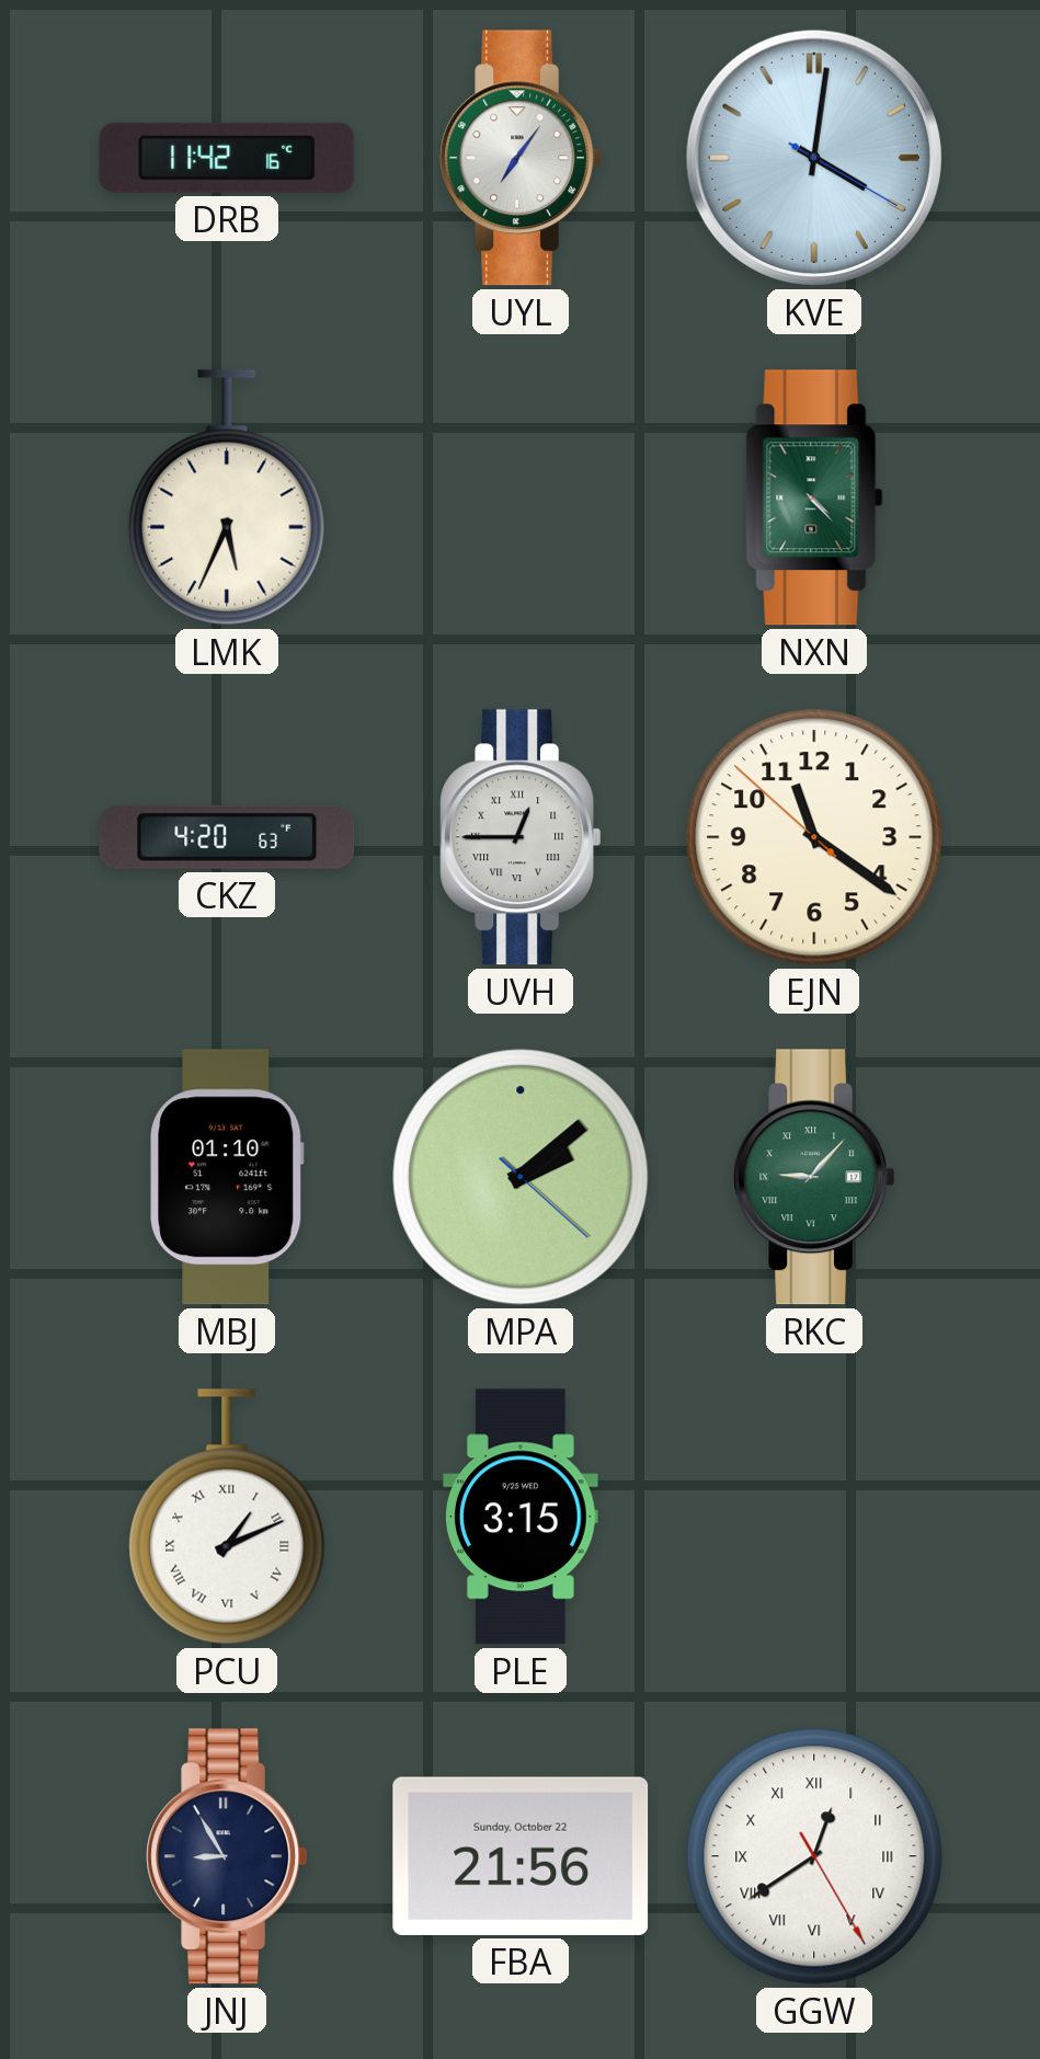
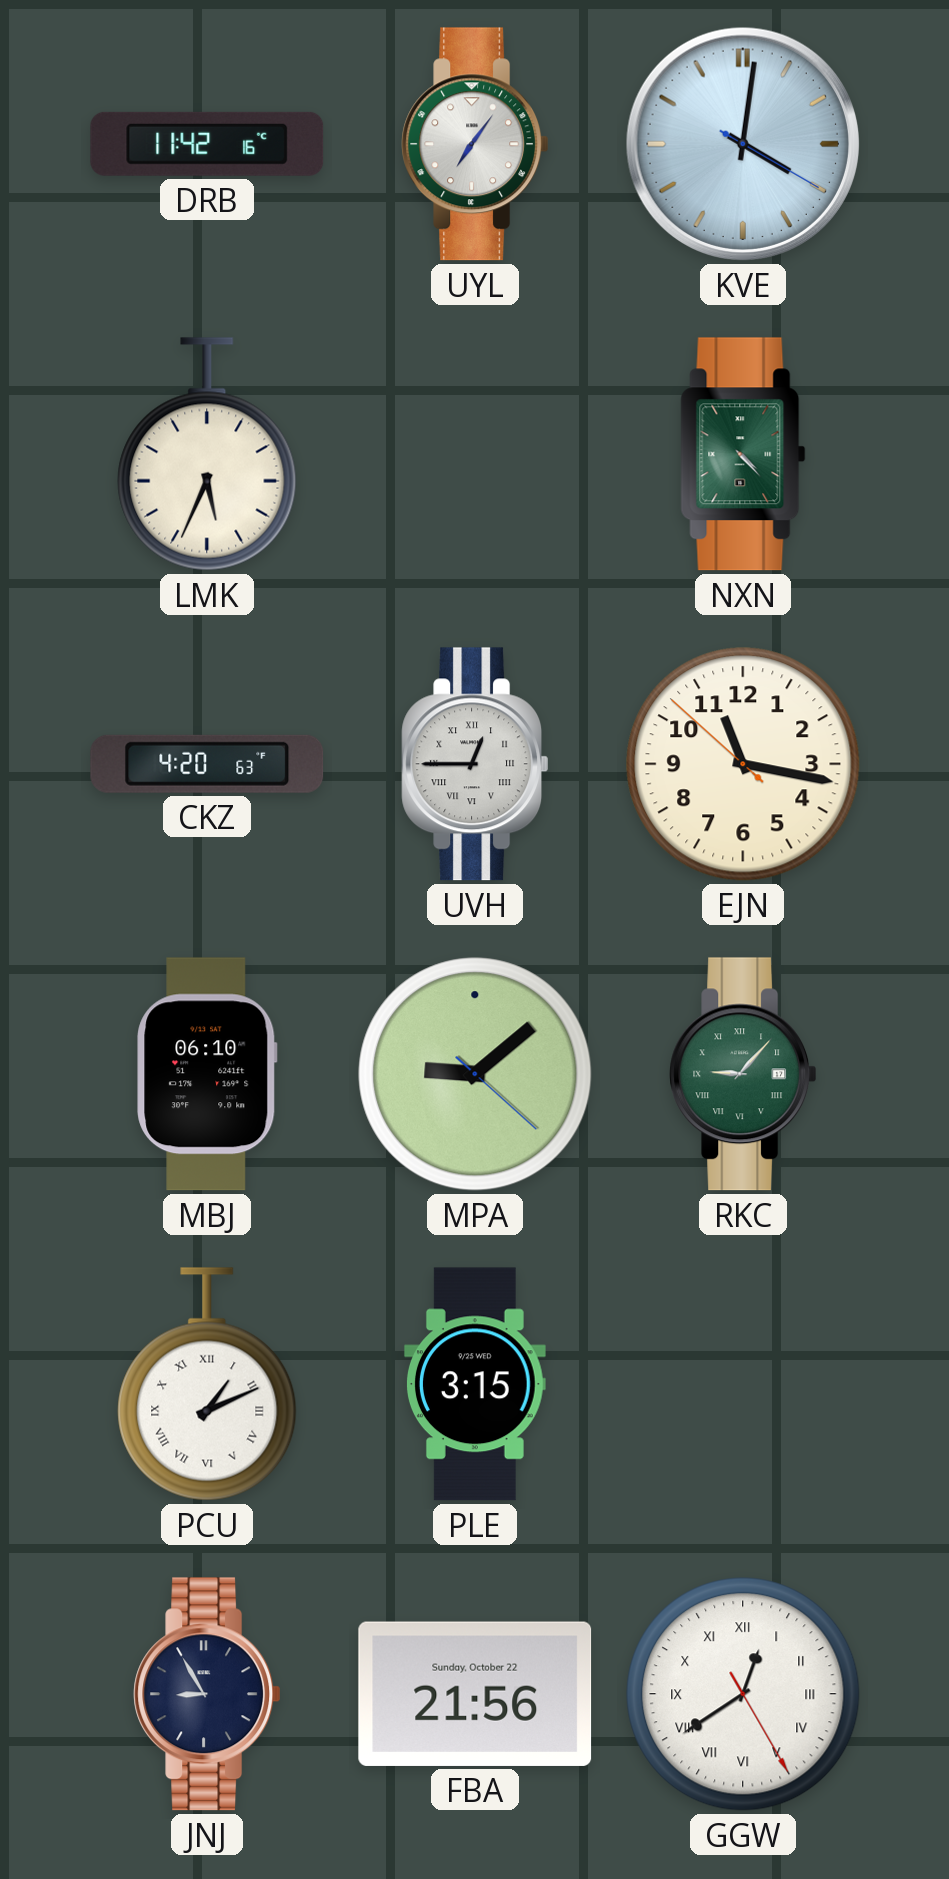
EJN: 11:20 -> 11:16
MBJ: 01:10 -> 06:10
MPA: 2:08 -> 9:08
